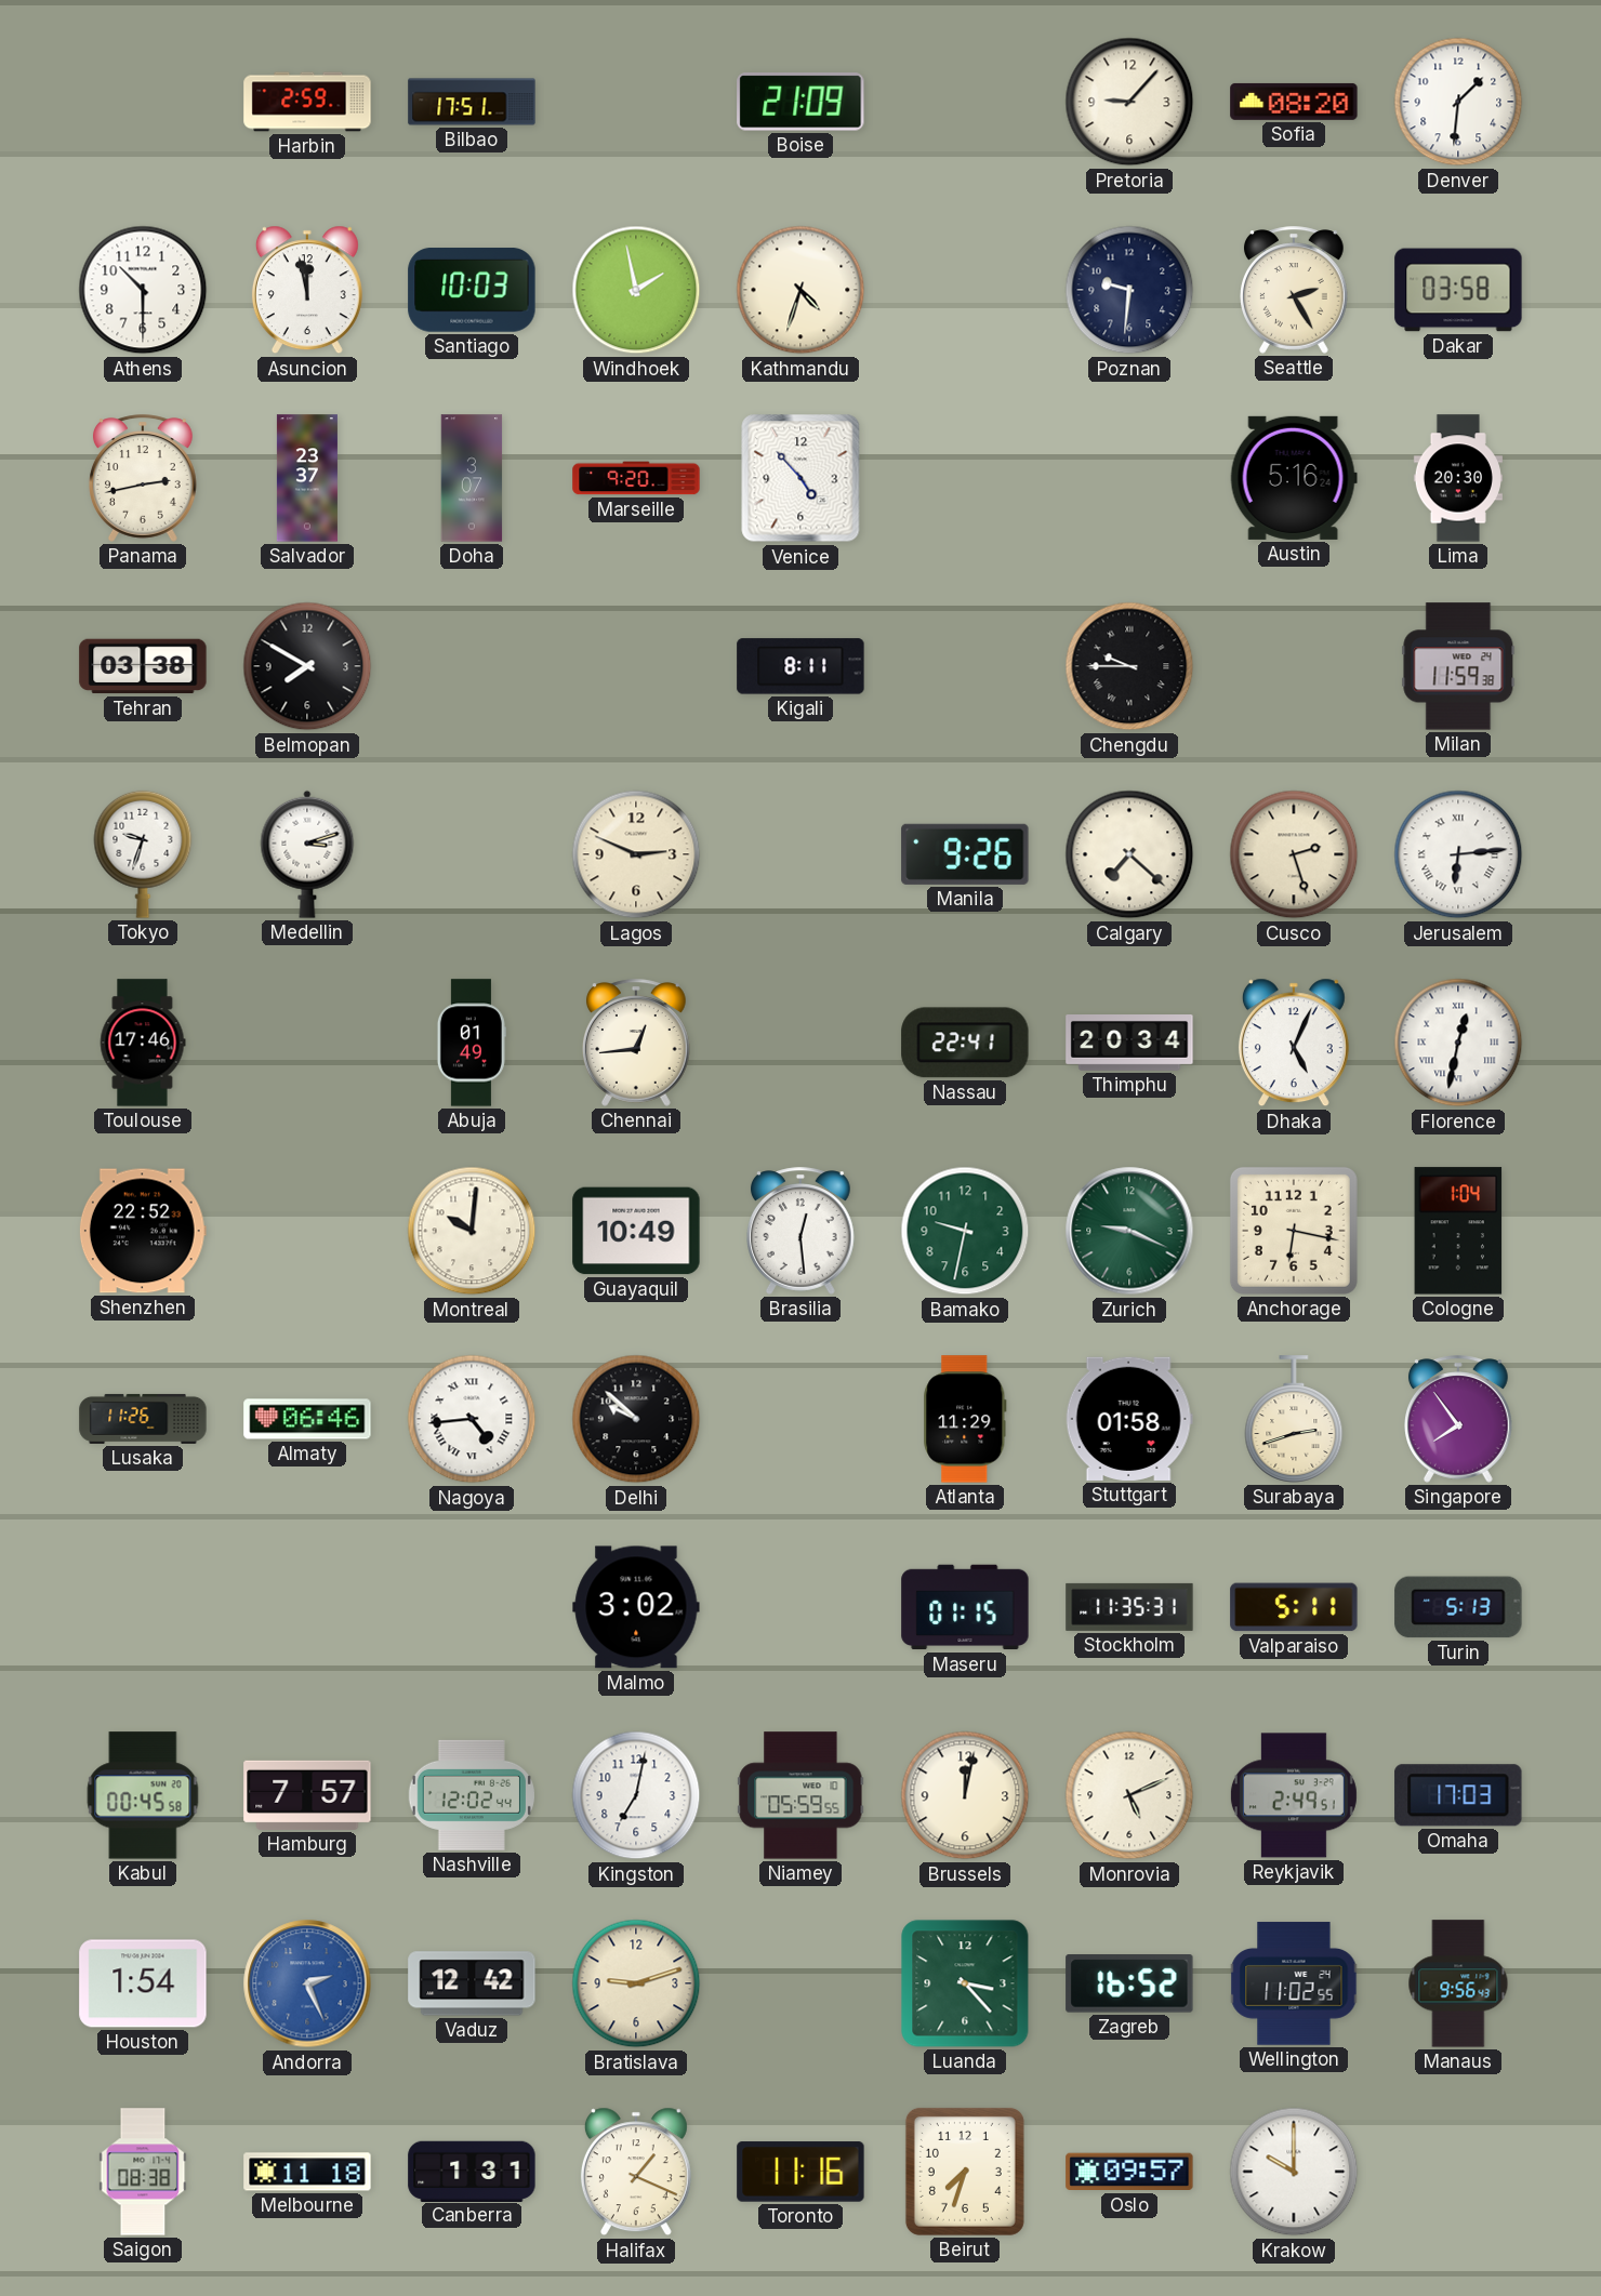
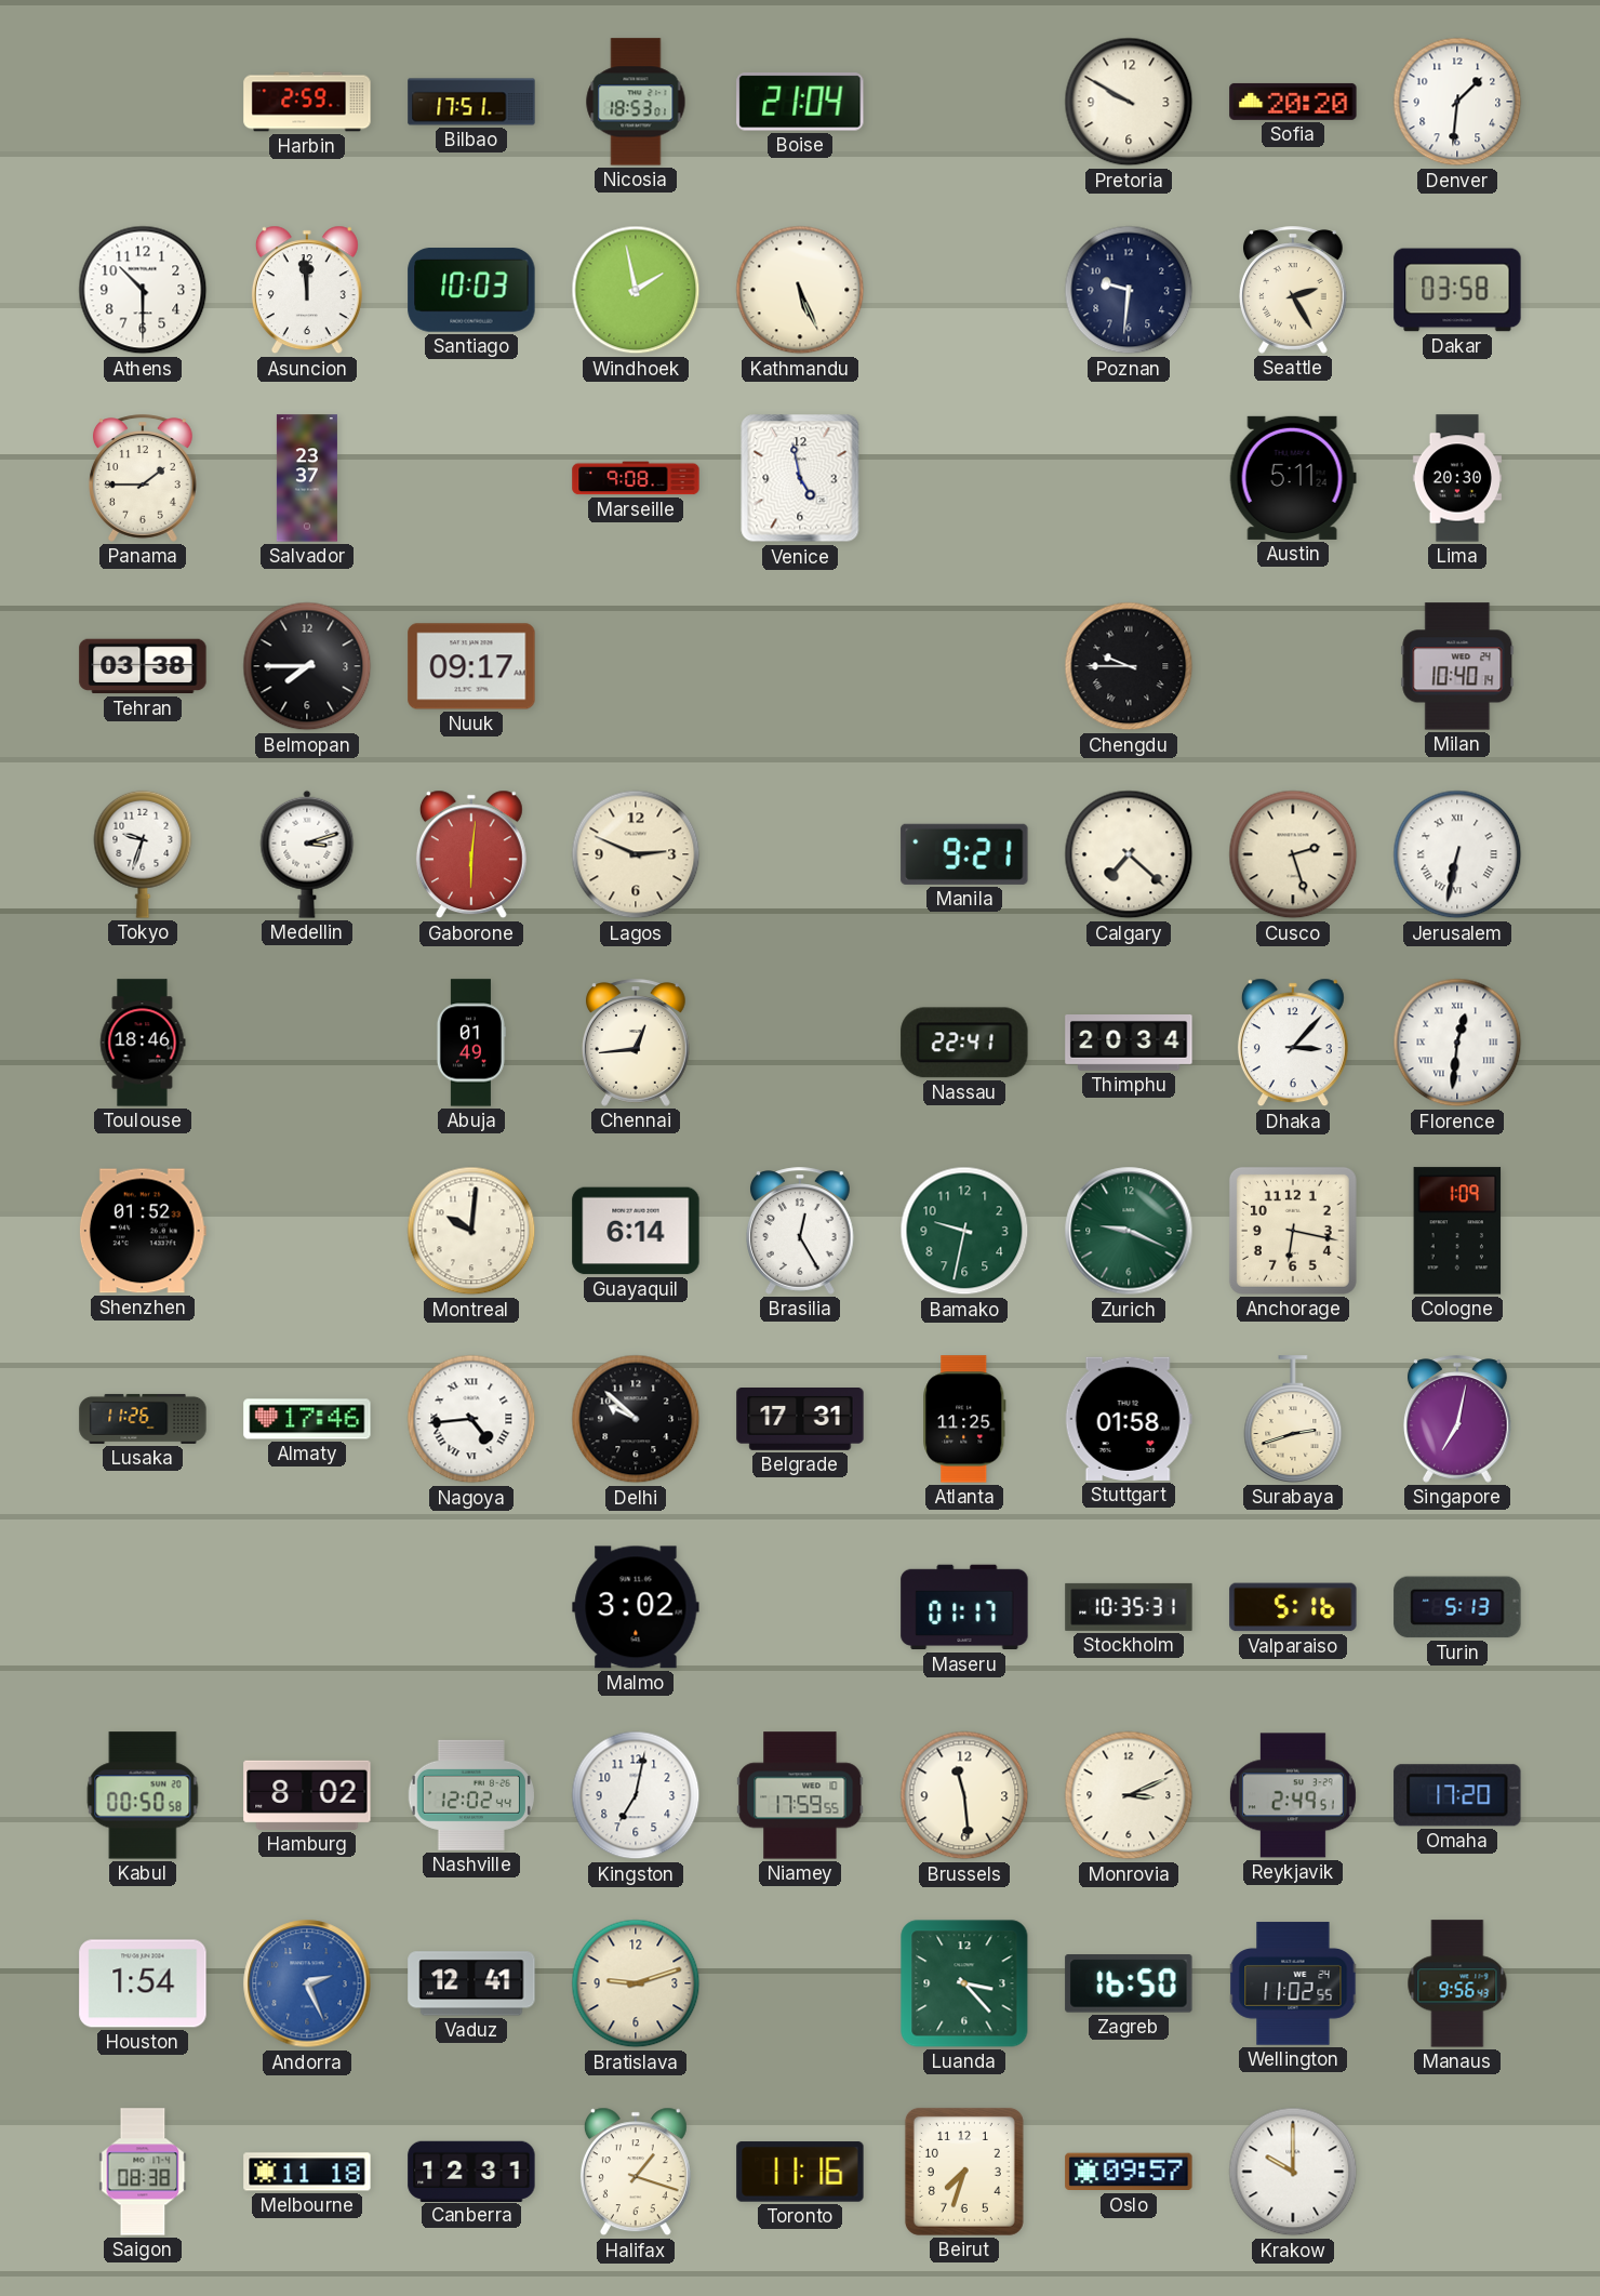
Nicosia: none -> 18:53
Boise: 21:09 -> 21:04
Pretoria: 9:07 -> 9:50
Sofia: 08:20 -> 20:20
Asuncion: 11:58 -> 11:59
Kathmandu: 4:33 -> 5:26
Panama: 2:43 -> 1:45
Doha: 3:07 -> none
Marseille: 9:20 -> 9:08
Venice: 4:53 -> 4:58
Austin: 5:16 -> 5:11
Belmopan: 7:50 -> 7:45
Nuuk: none -> 09:17
Kigali: 8:11 -> none
Milan: 11:59 -> 10:40
Gaborone: none -> 6:01
Manila: 9:26 -> 9:21
Jerusalem: 6:14 -> 6:32
Toulouse: 17:46 -> 18:46
Dhaka: 5:04 -> 3:07
Florence: 12:32 -> 12:31
Shenzhen: 22:52 -> 01:52
Guayaquil: 10:49 -> 6:14
Brasilia: 12:29 -> 12:25
Cologne: 1:04 -> 1:09
Almaty: 06:46 -> 17:46
Belgrade: none -> 17:31
Atlanta: 11:29 -> 11:25
Singapore: 7:54 -> 7:02
Maseru: 01:15 -> 01:17
Stockholm: 11:35 -> 10:35
Valparaiso: 5:11 -> 5:16
Kabul: 00:45 -> 00:50
Hamburg: 7:57 -> 8:02
Niamey: 05:59 -> 17:59
Brussels: 12:02 -> 11:29
Monrovia: 5:11 -> 3:11
Omaha: 17:03 -> 17:20
Vaduz: 12:42 -> 12:41
Zagreb: 16:52 -> 16:50
Canberra: 1:31 -> 12:31
Halifax: 1:19 -> 1:18
